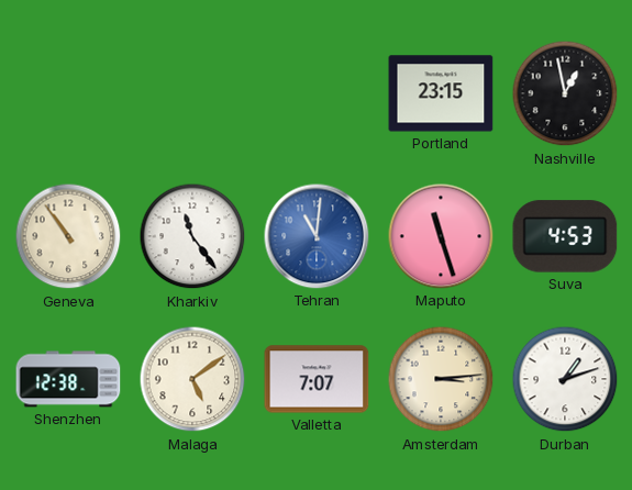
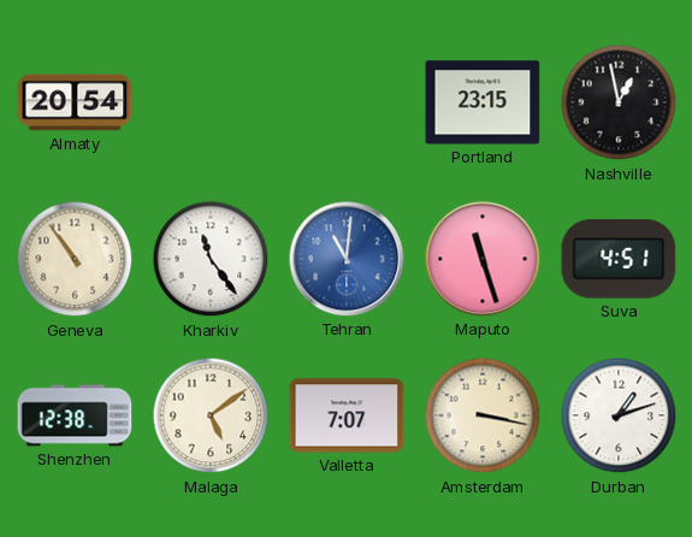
Almaty: none -> 20:54
Suva: 4:53 -> 4:51
Amsterdam: 3:14 -> 3:17
